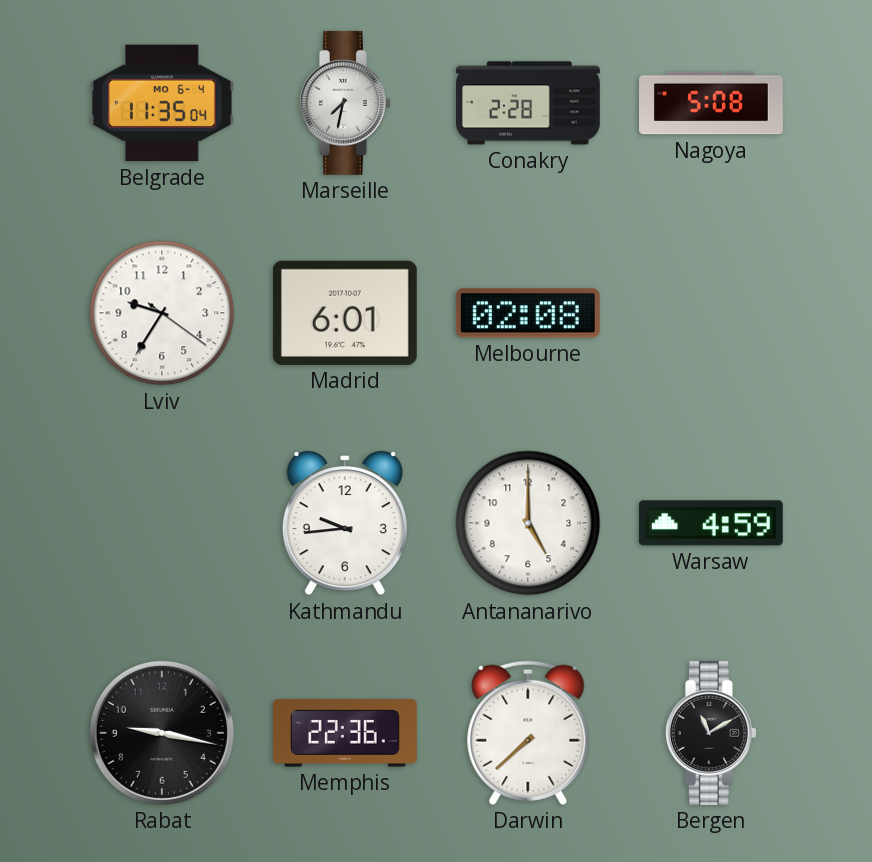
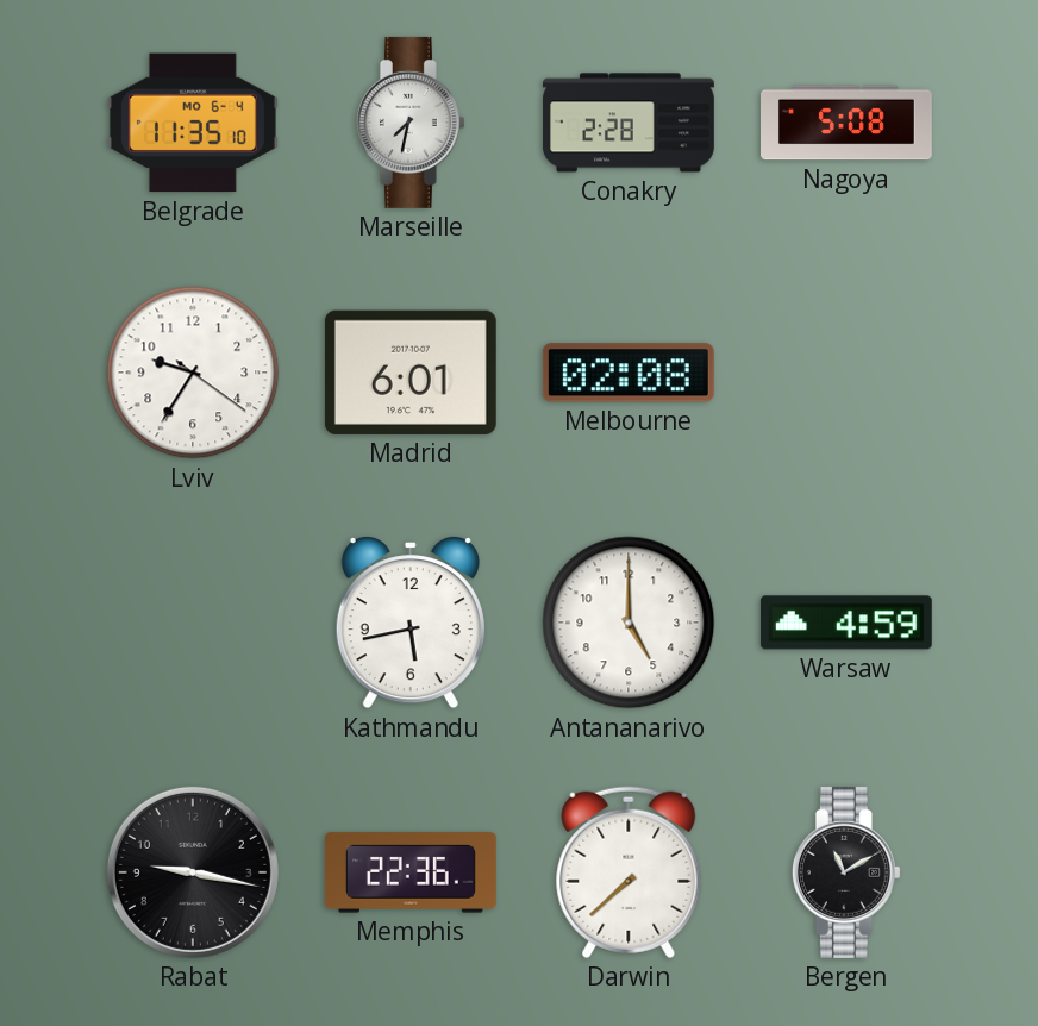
Belgrade: 11:35:04 -> 11:35:10
Kathmandu: 9:44 -> 5:43
